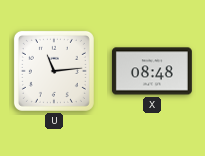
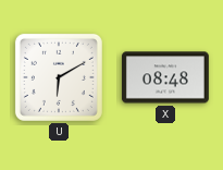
U: 11:14 -> 6:10
